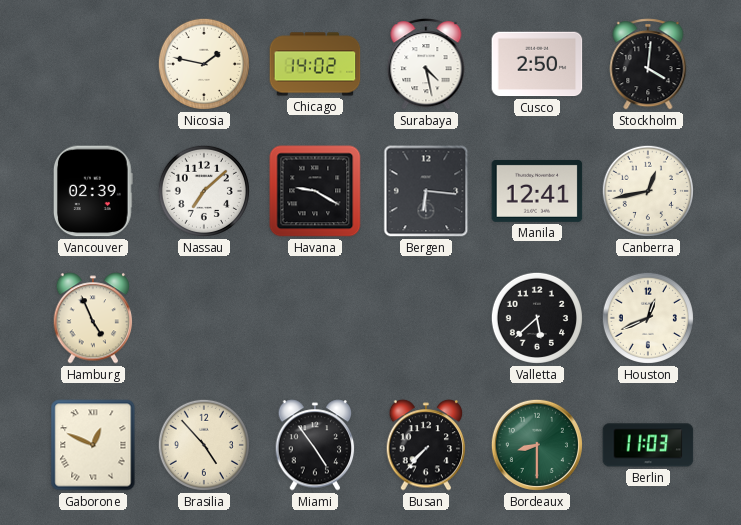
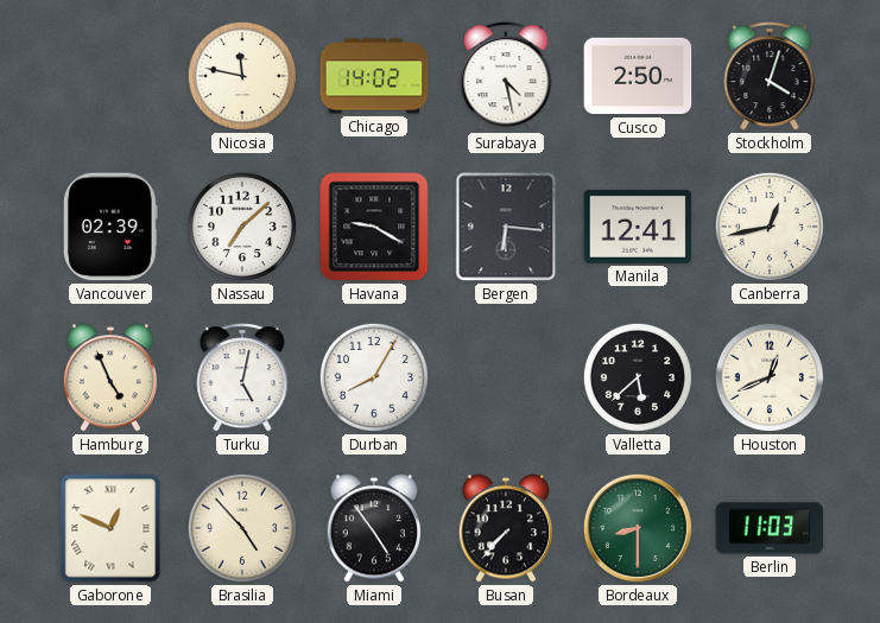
Nicosia: 1:47 -> 11:47
Stockholm: 4:01 -> 4:03
Turku: none -> 5:02
Durban: none -> 8:05
